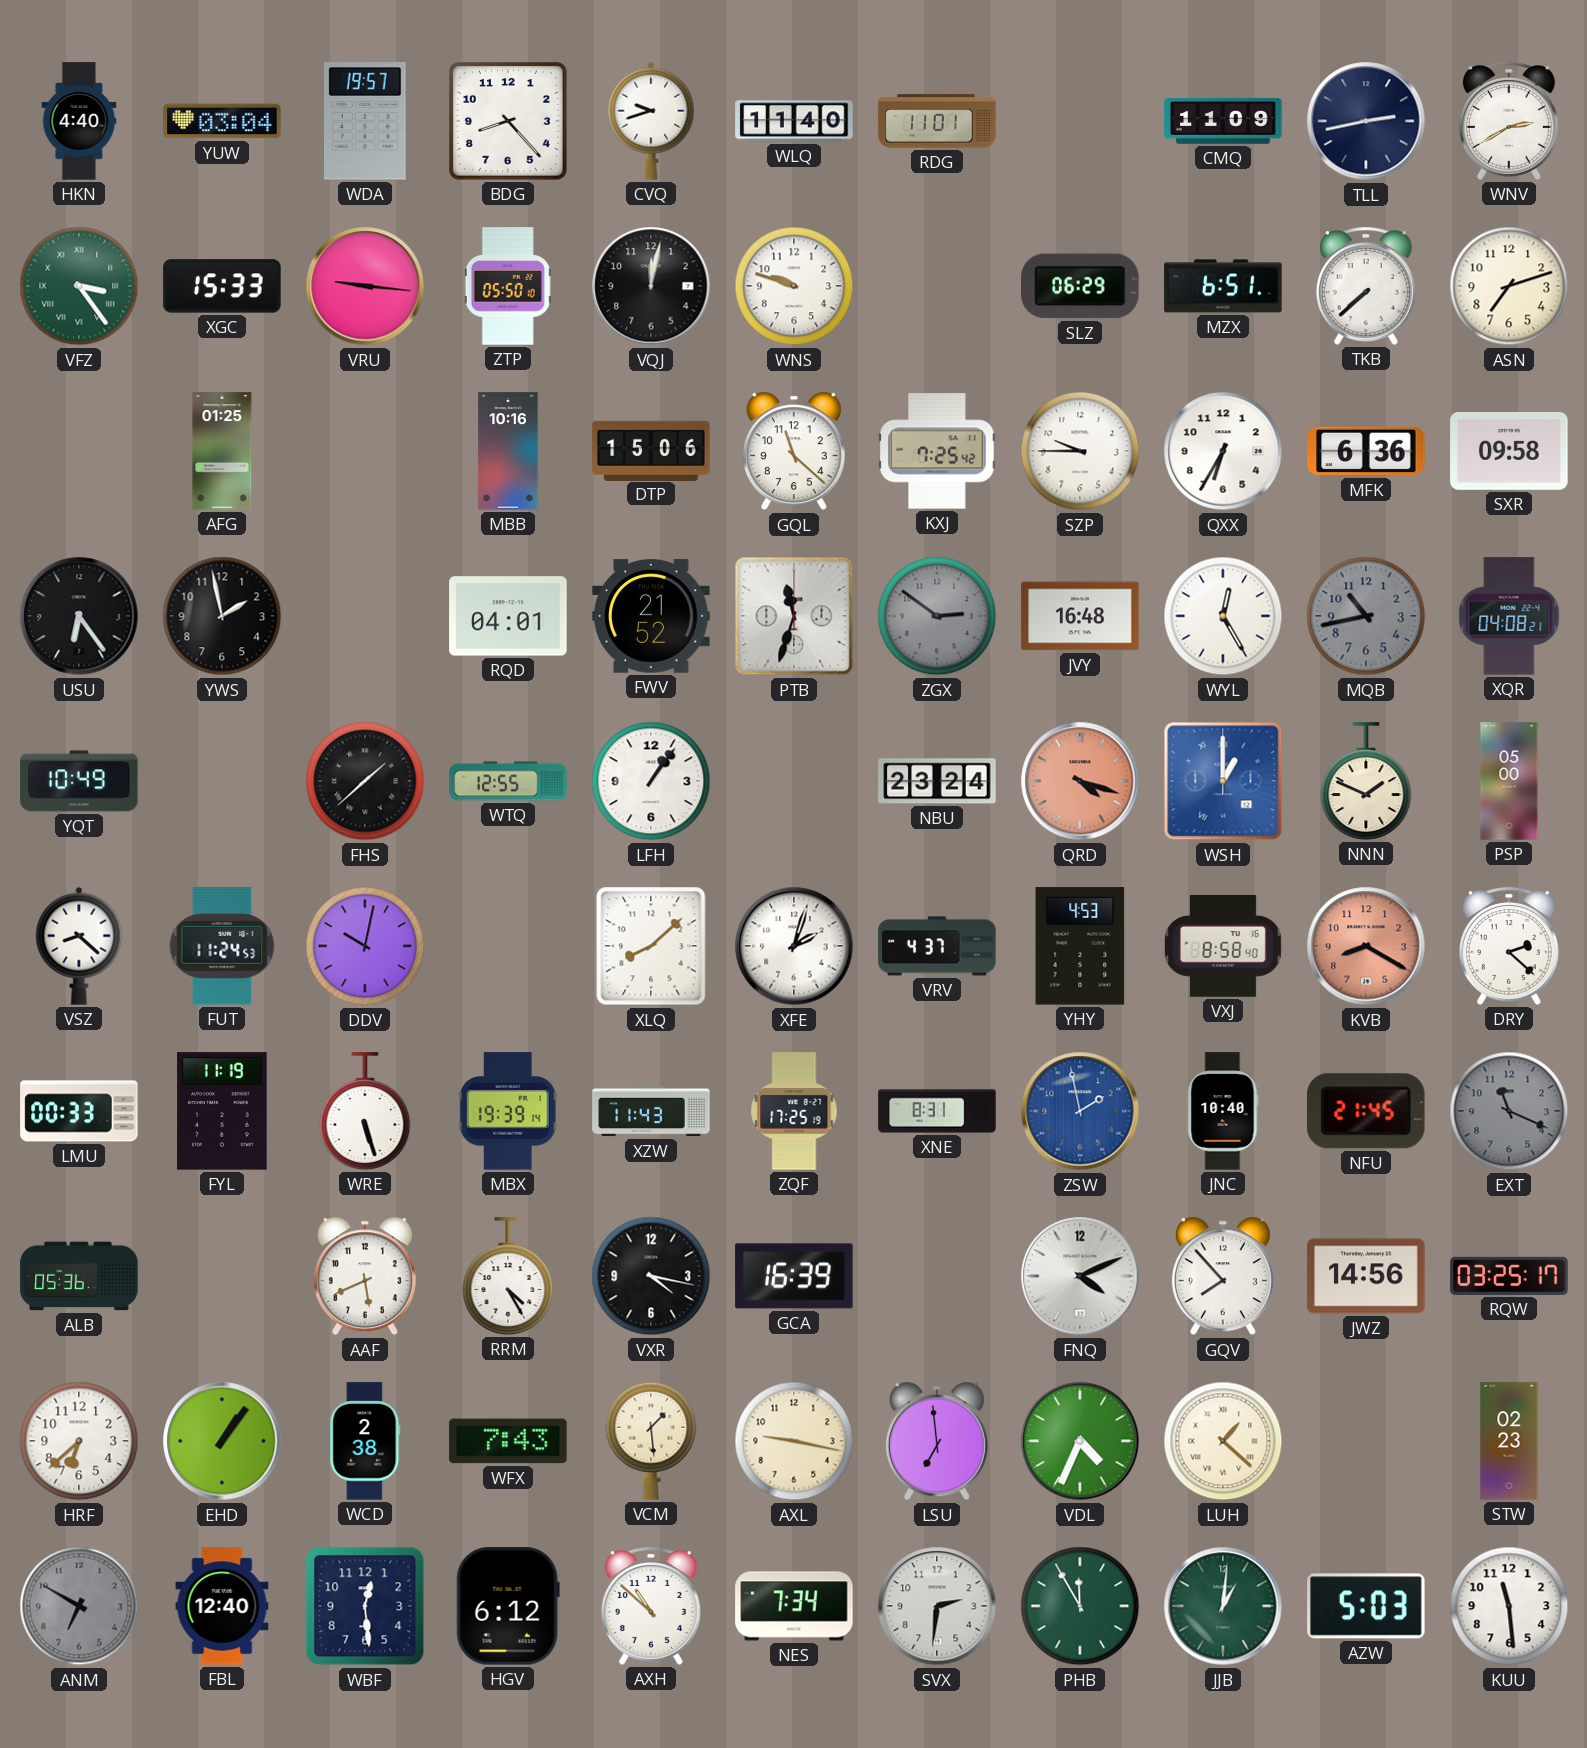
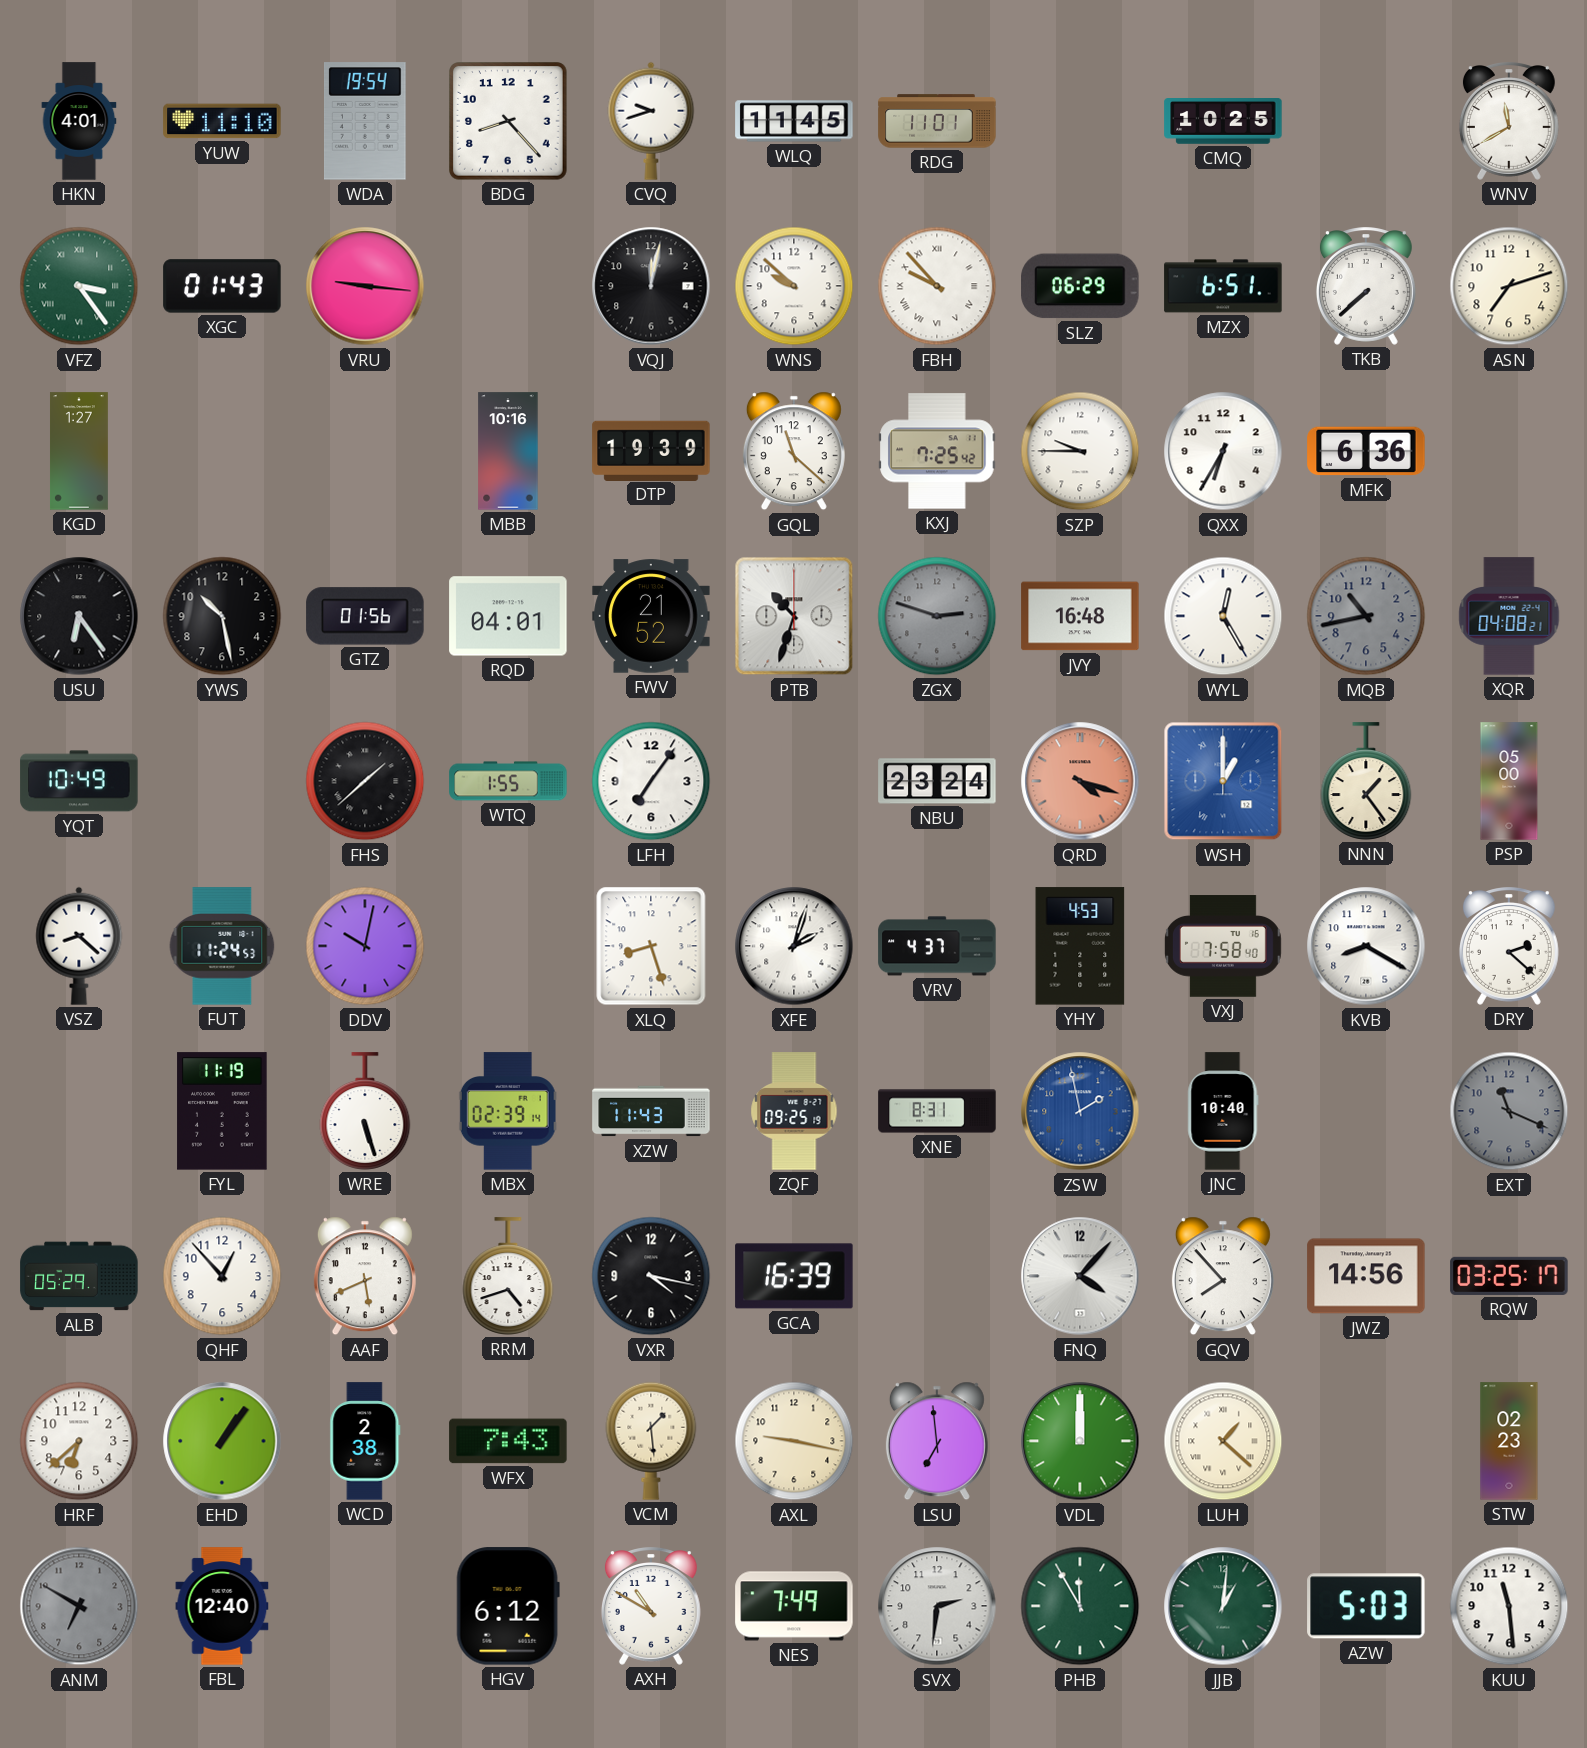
HKN: 4:40 -> 4:01
YUW: 03:04 -> 11:10
WDA: 19:57 -> 19:54
WLQ: 11:40 -> 11:45
CMQ: 11:09 -> 10:25
TLL: 2:43 -> none
WNV: 2:40 -> 11:40
XGC: 15:33 -> 01:43
ZTP: 05:50 -> none
WNS: 9:48 -> 9:52
FBH: none -> 9:53
KGD: none -> 1:27
AFG: 01:25 -> none
DTP: 15:06 -> 19:39
SXR: 09:58 -> none
YWS: 1:58 -> 10:28
GTZ: none -> 01:56
PTB: 11:33 -> 10:33
ZGX: 2:51 -> 2:48
WTQ: 12:55 -> 1:55
LFH: 1:06 -> 7:06
NNN: 1:49 -> 1:24
XLQ: 8:08 -> 8:27
VXJ: 8:58 -> 7:58
KVB dial: salmon -> white
LMU: 00:33 -> none
MBX: 19:39 -> 02:39
ZQF: 17:25 -> 09:25
NFU: 21:45 -> none
ALB: 05:36 -> 05:29
QHF: none -> 12:53
RRM: 4:25 -> 4:42
FNQ: 4:11 -> 4:07
VDL: 4:34 -> 12:00
WBF: 12:29 -> none
AXH: 10:52 -> 10:50
NES: 7:34 -> 7:49
